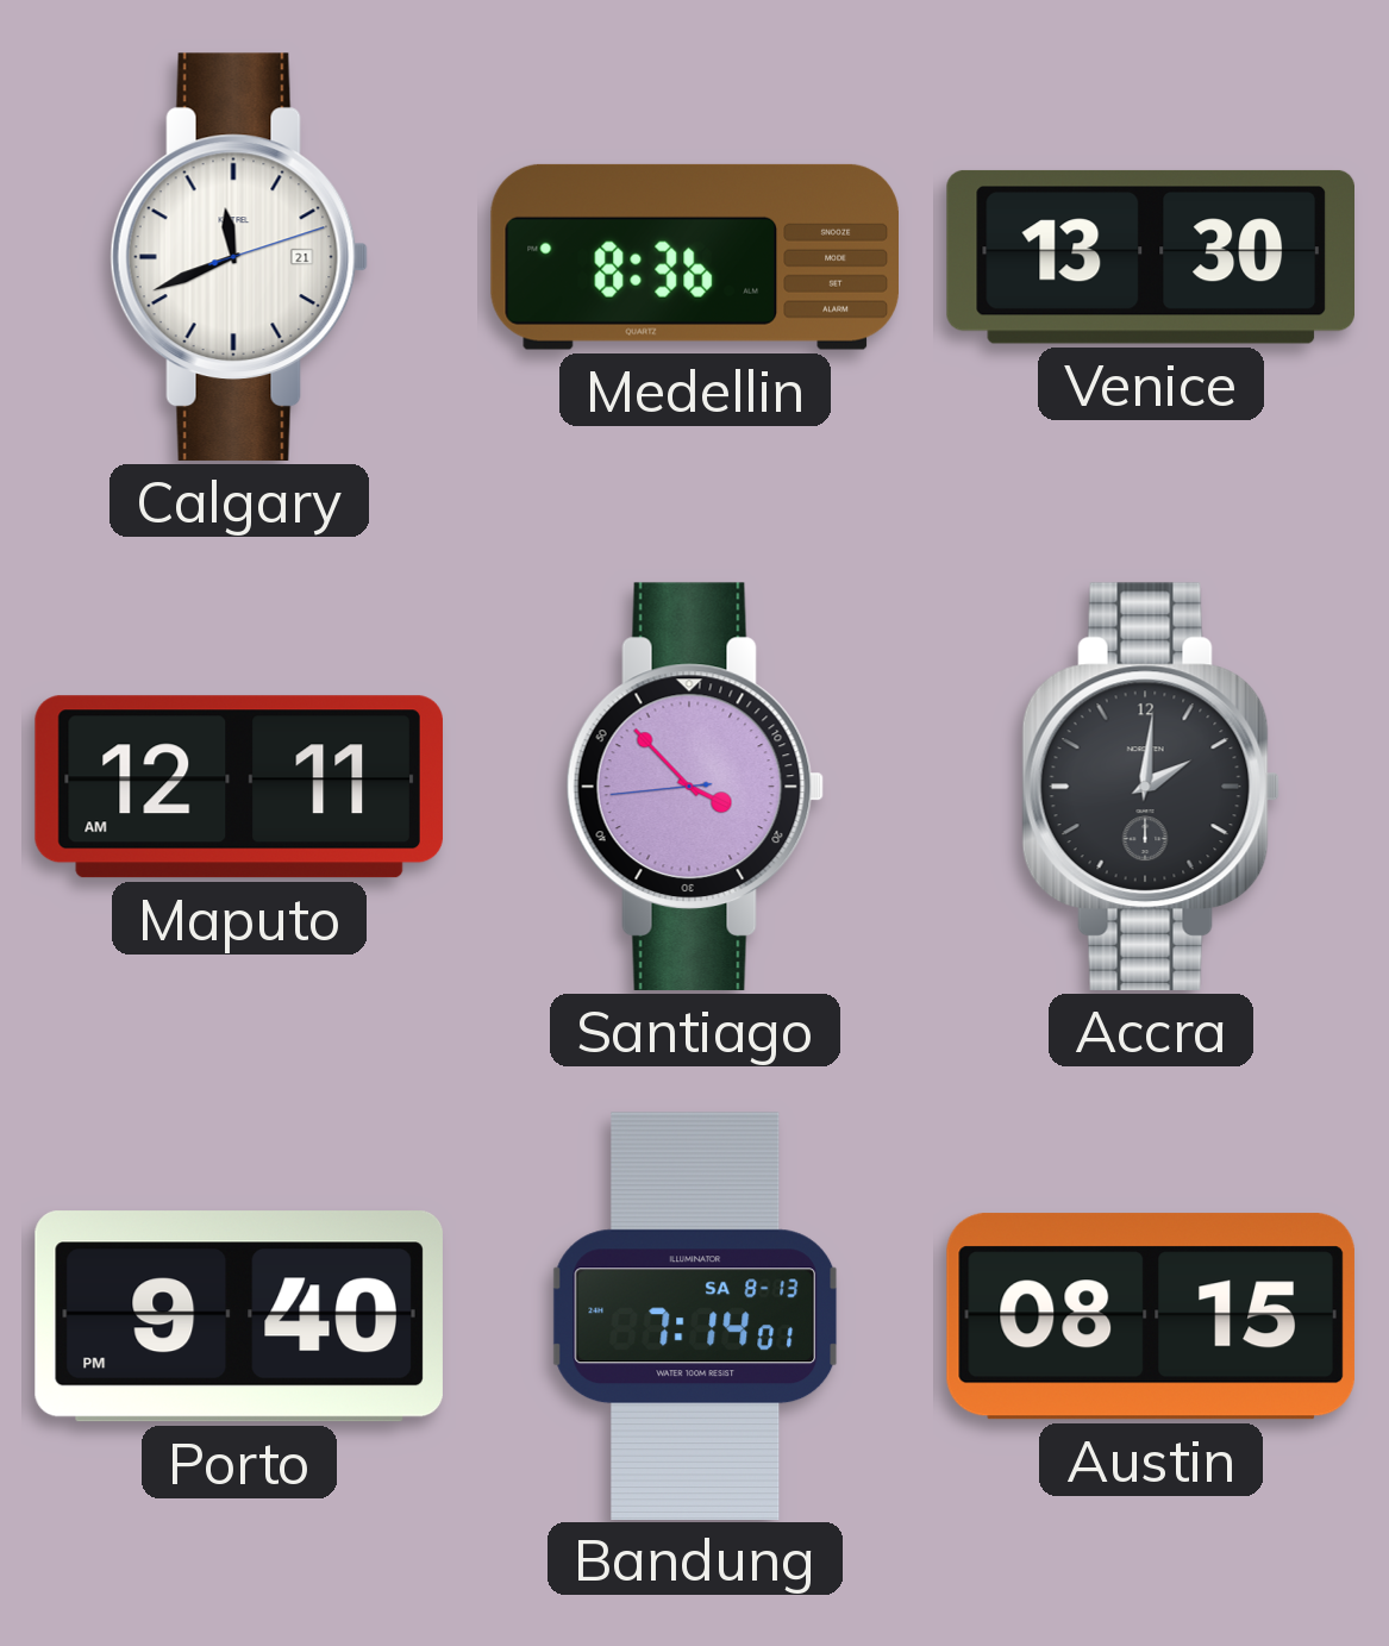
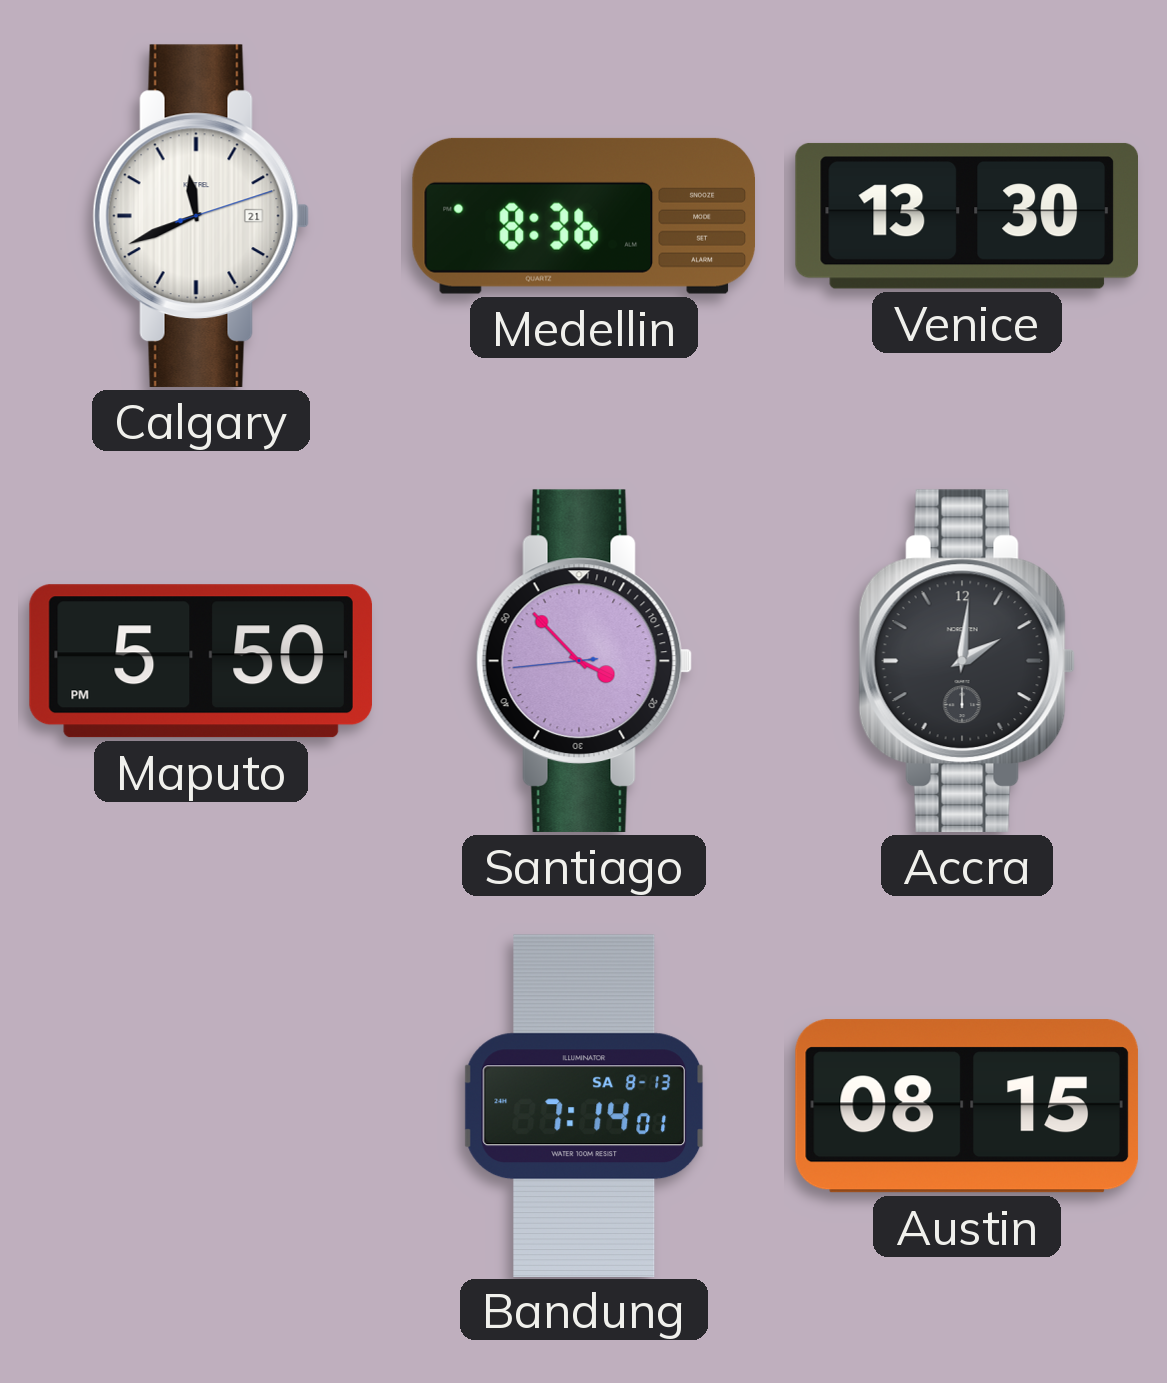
Maputo: 12:11 -> 5:50
Porto: 9:40 -> none
